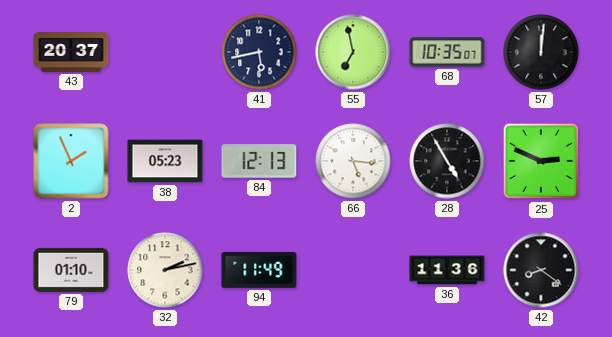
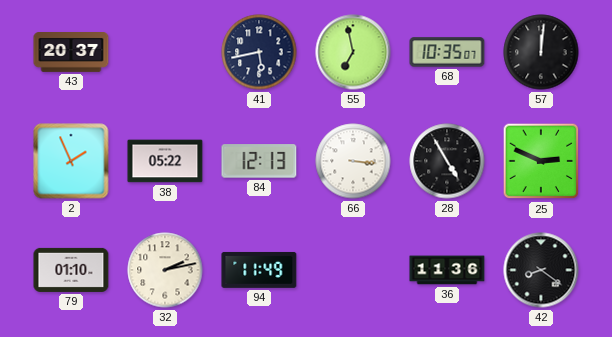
38: 05:23 -> 05:22
66: 5:16 -> 3:16
